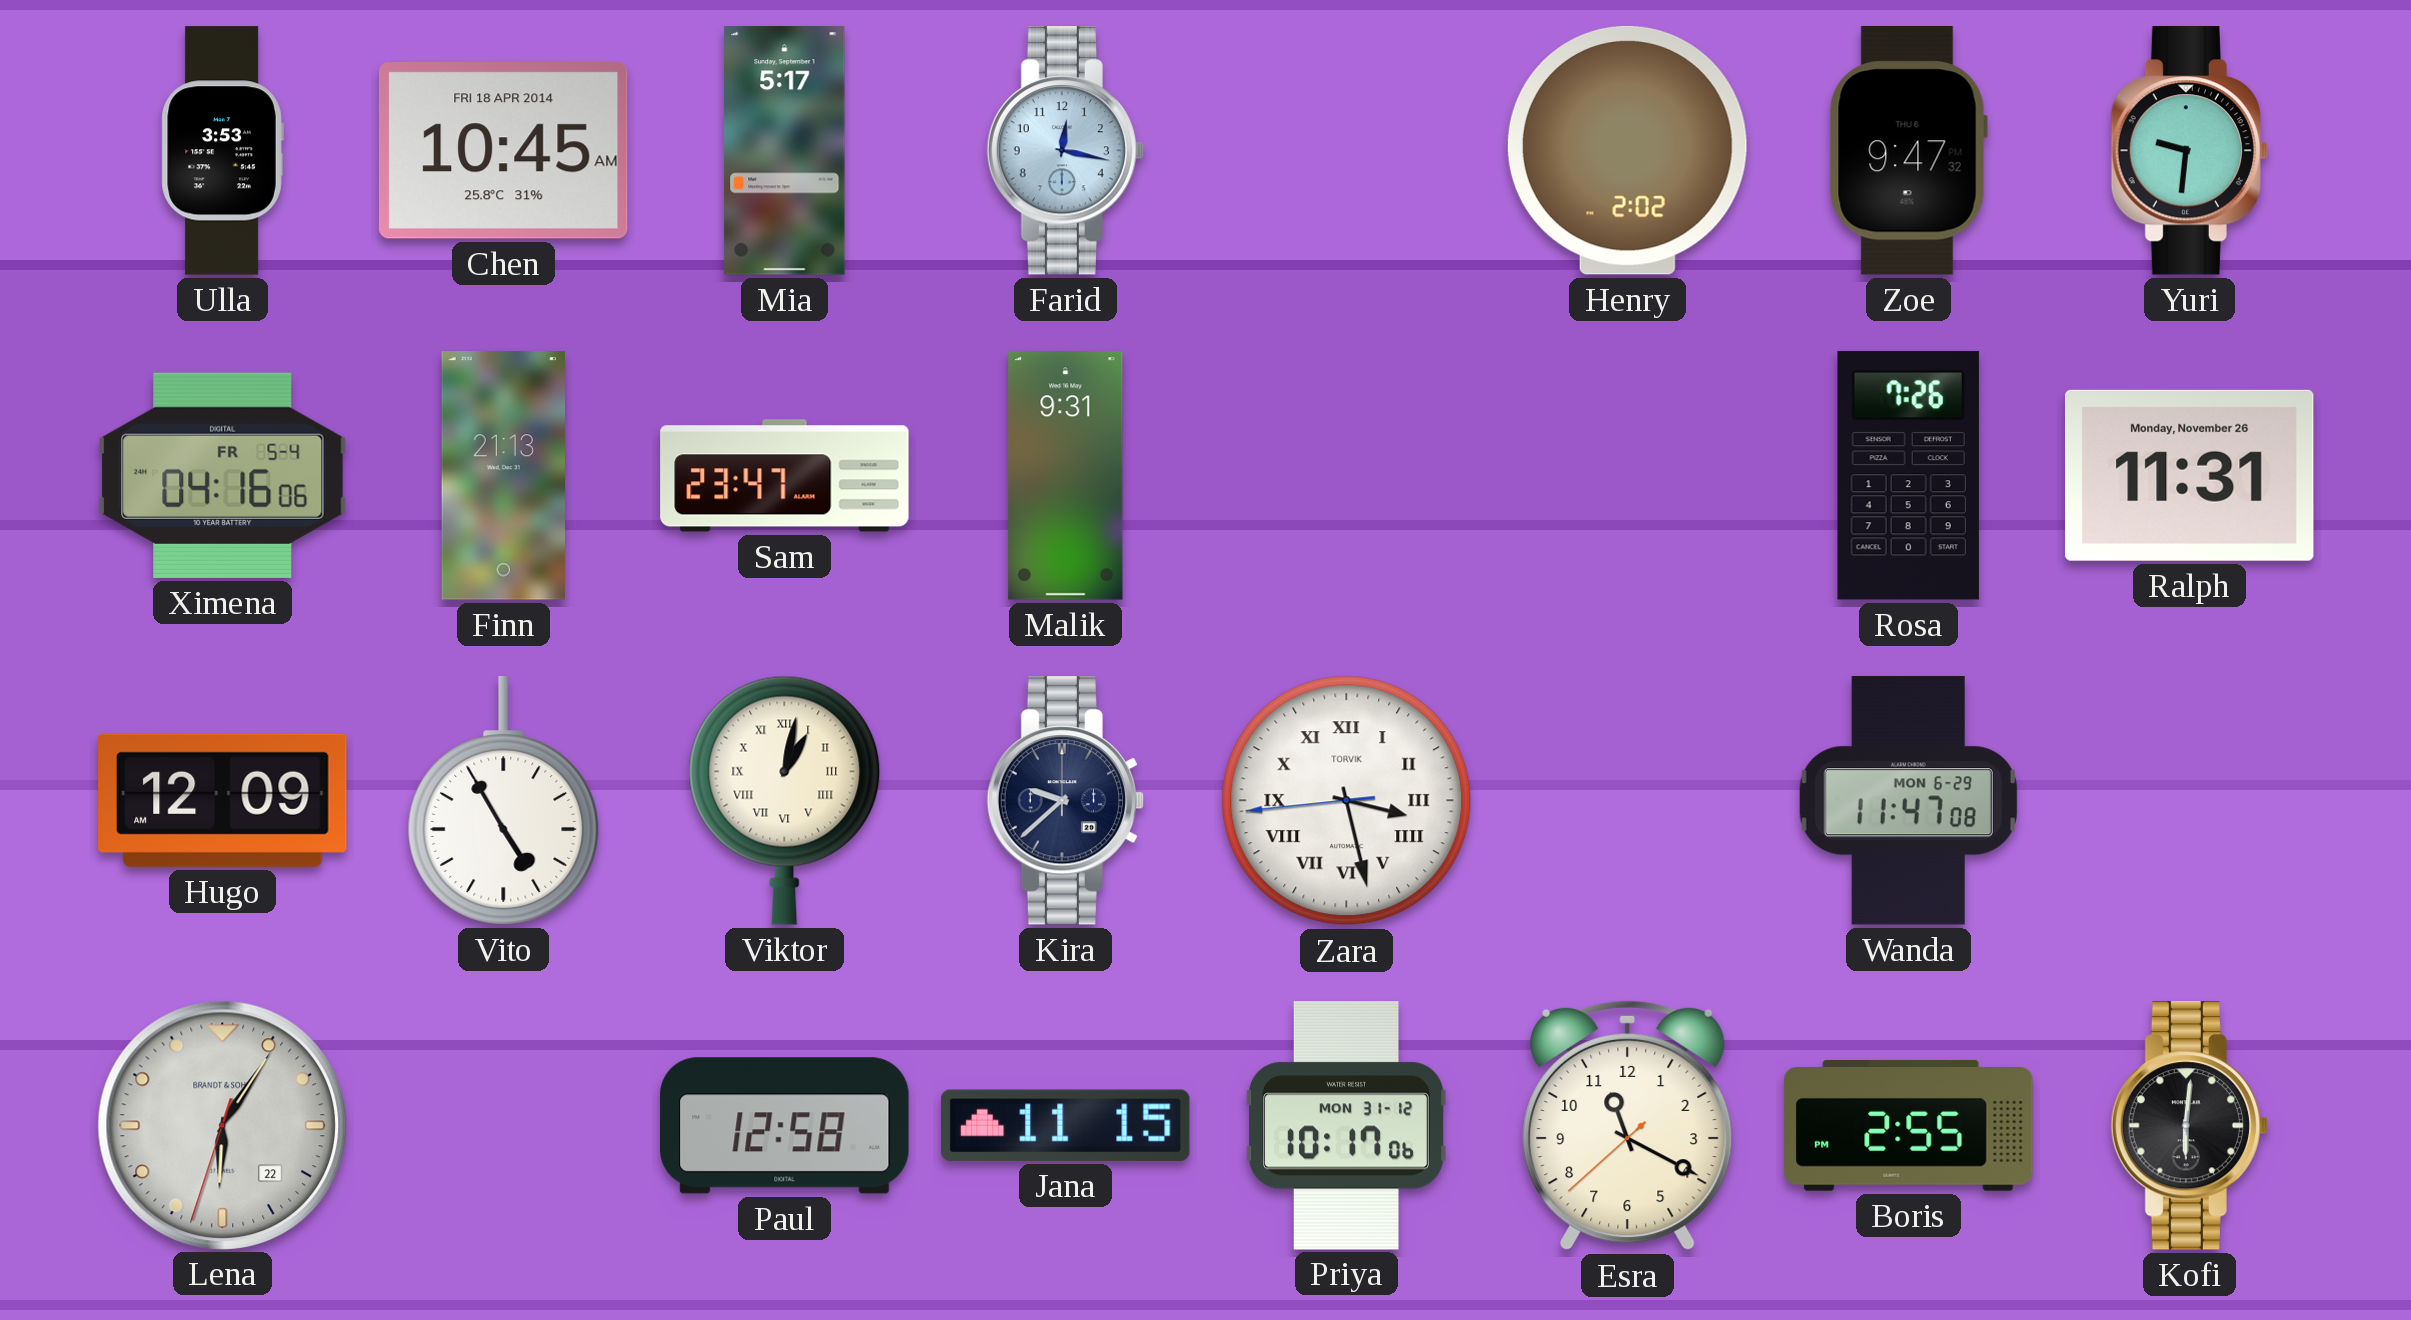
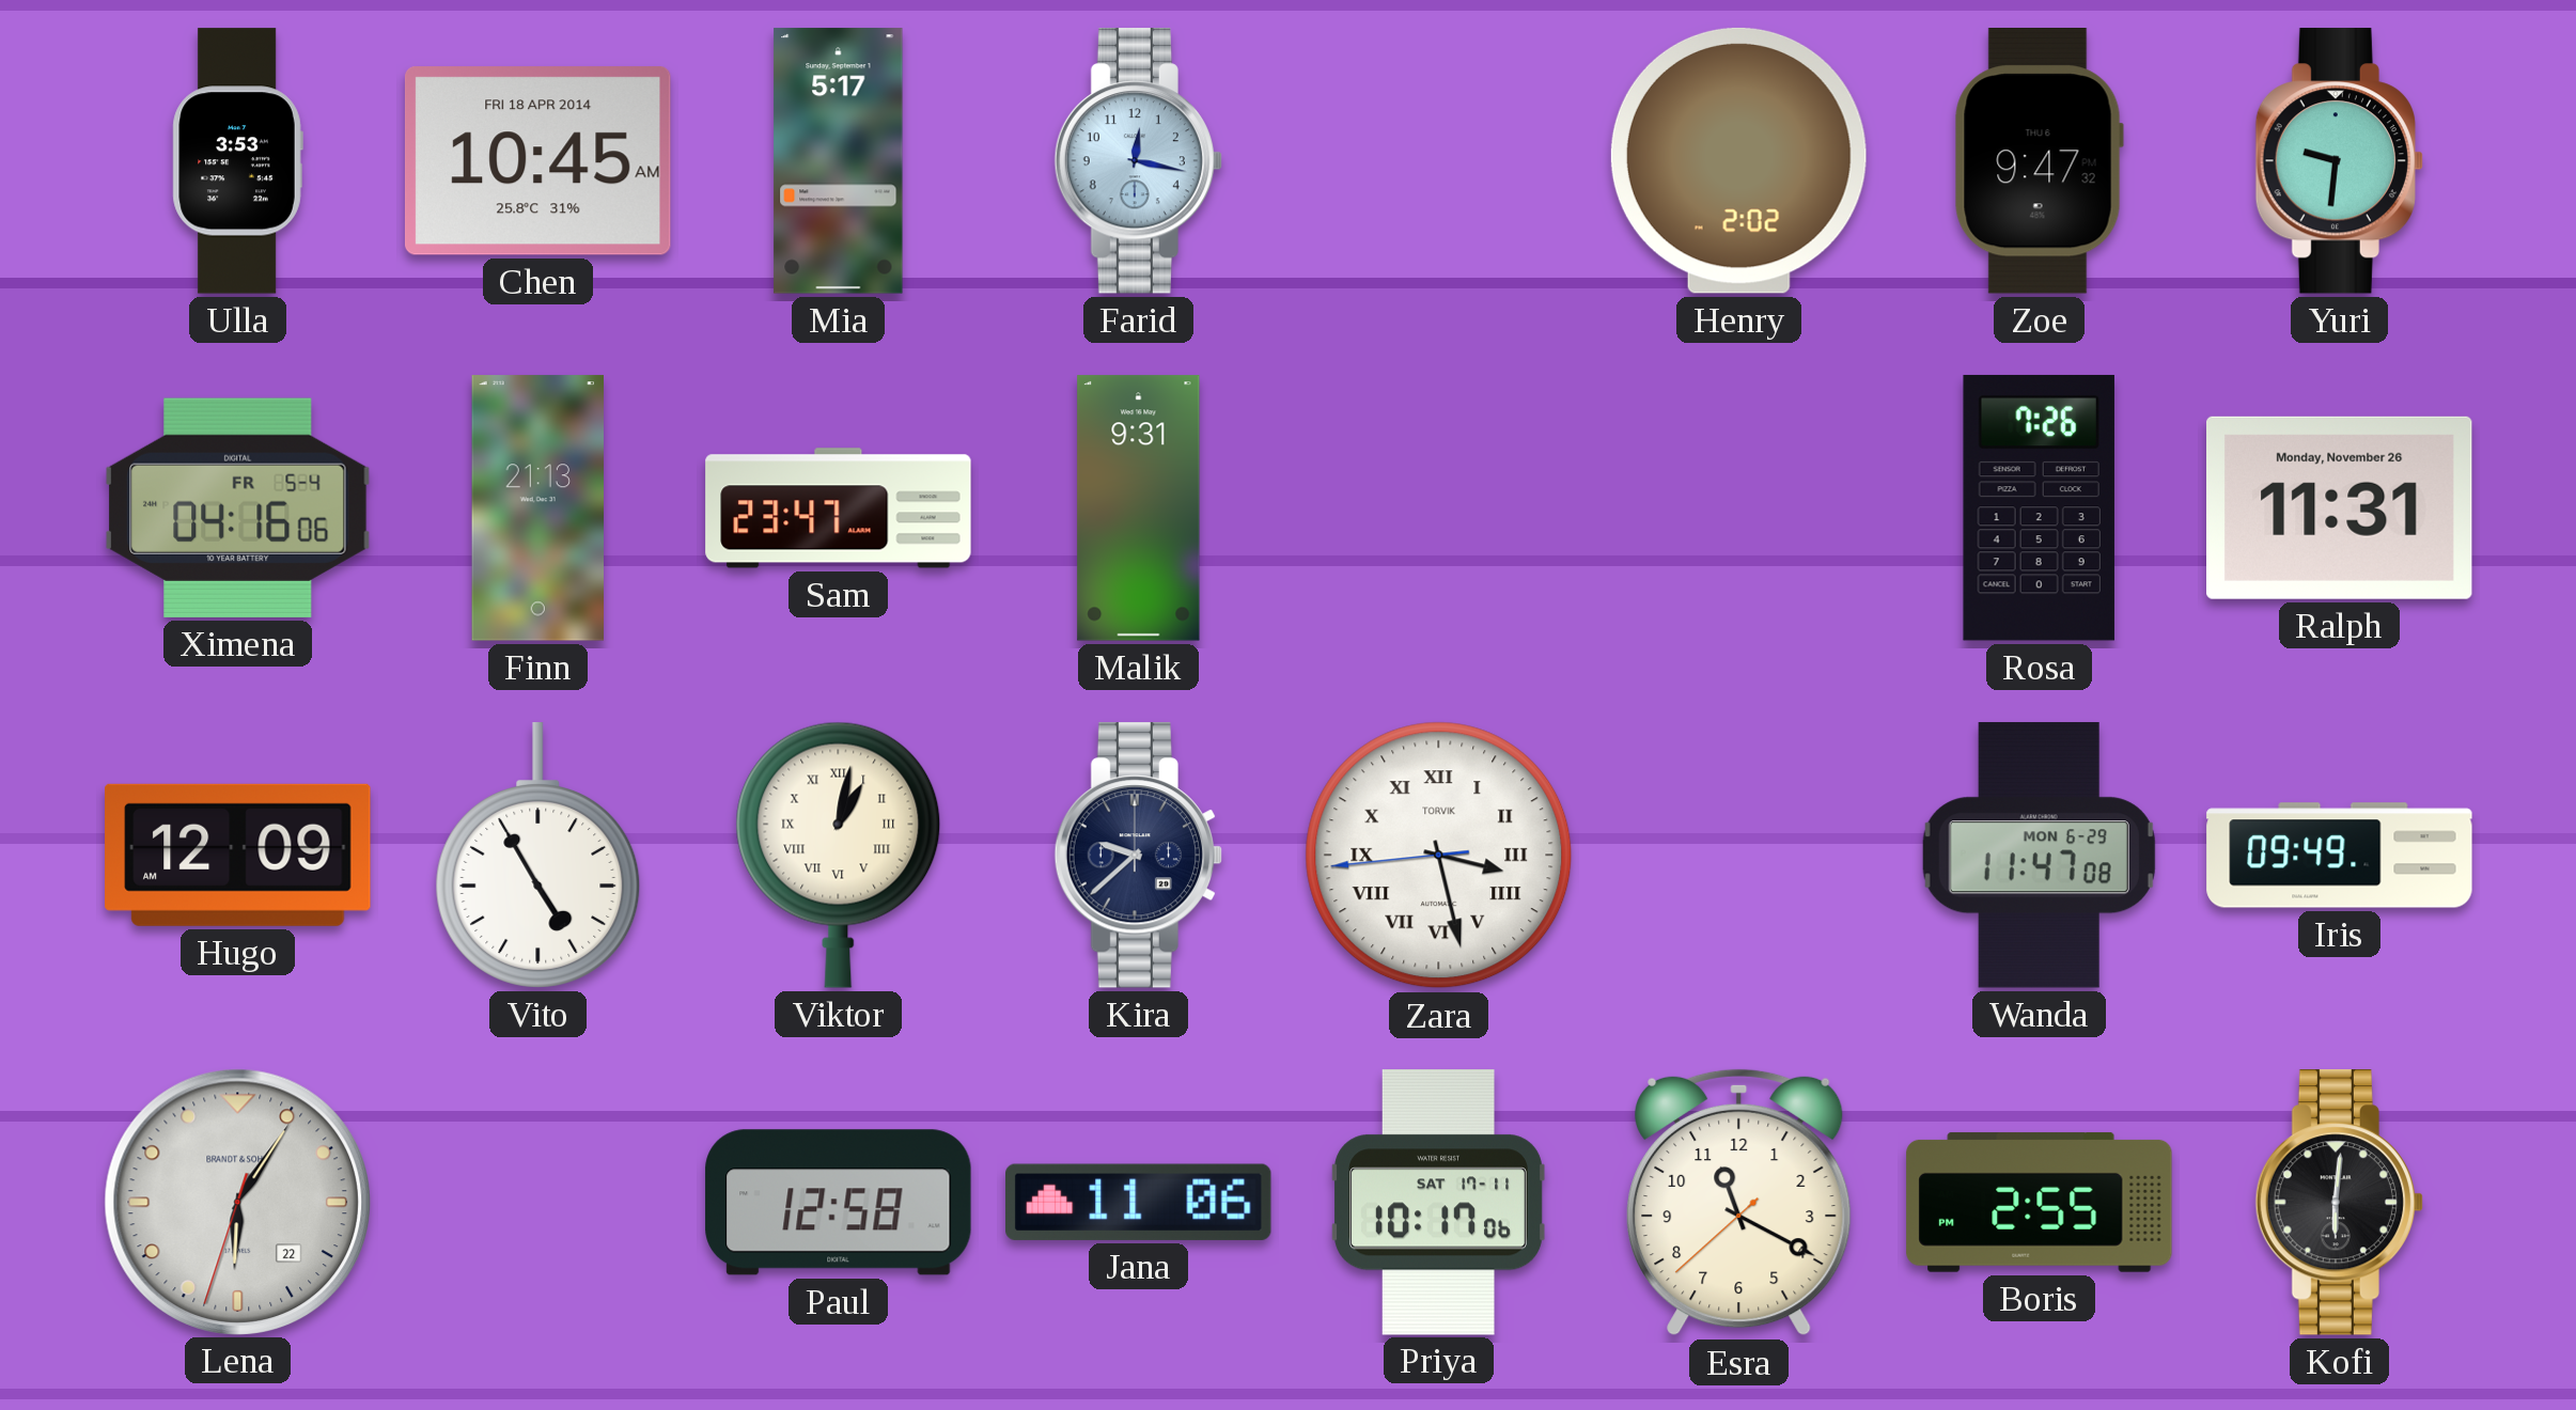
Iris: none -> 09:49
Jana: 11:15 -> 11:06
Priya date: MON 31-12 -> SAT 17-11
